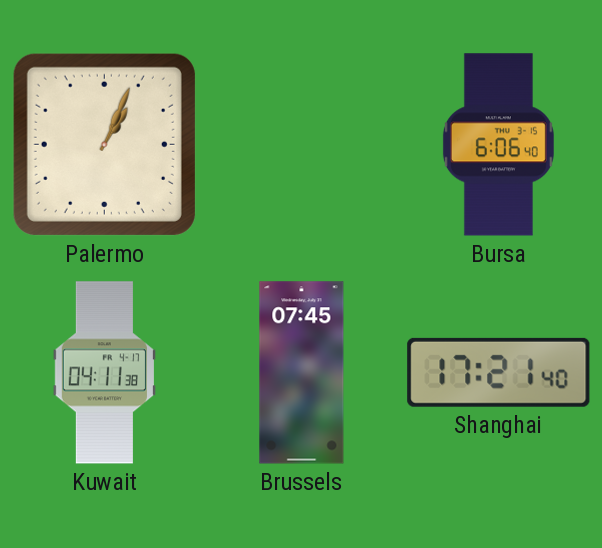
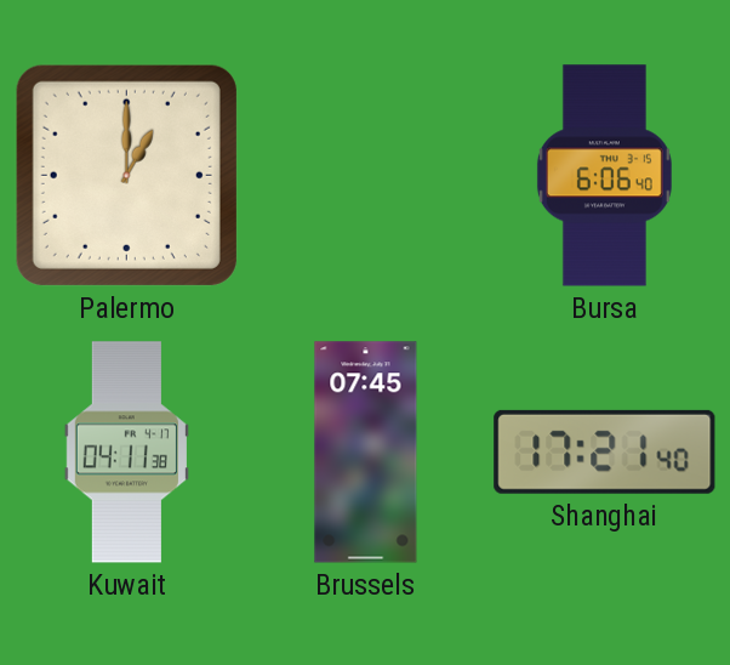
Palermo: 1:04 -> 1:00
